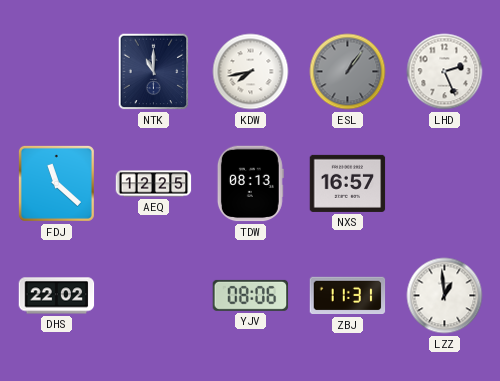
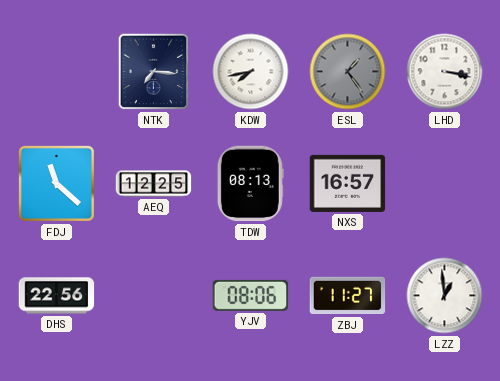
NTK: 11:00 -> 7:16
ESL: 1:06 -> 1:24
LHD: 2:26 -> 3:17
DHS: 22:02 -> 22:56
ZBJ: 11:31 -> 11:27
